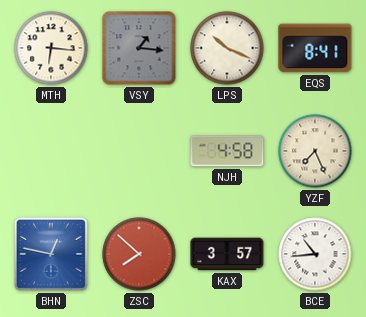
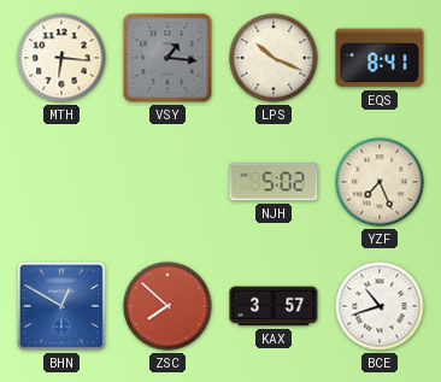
NJH: 4:58 -> 5:02
BHN: 12:47 -> 12:50
BCE: 10:44 -> 10:42
